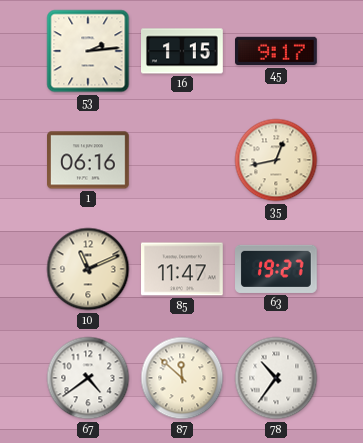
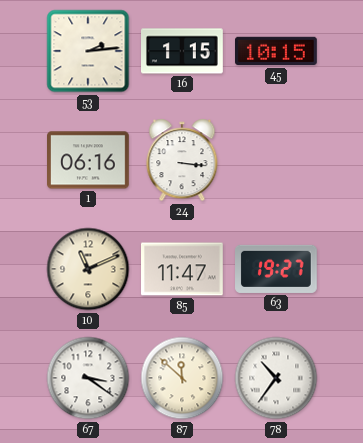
45: 9:17 -> 10:15
24: none -> 3:16
35: 12:43 -> none
67: 4:39 -> 3:21
